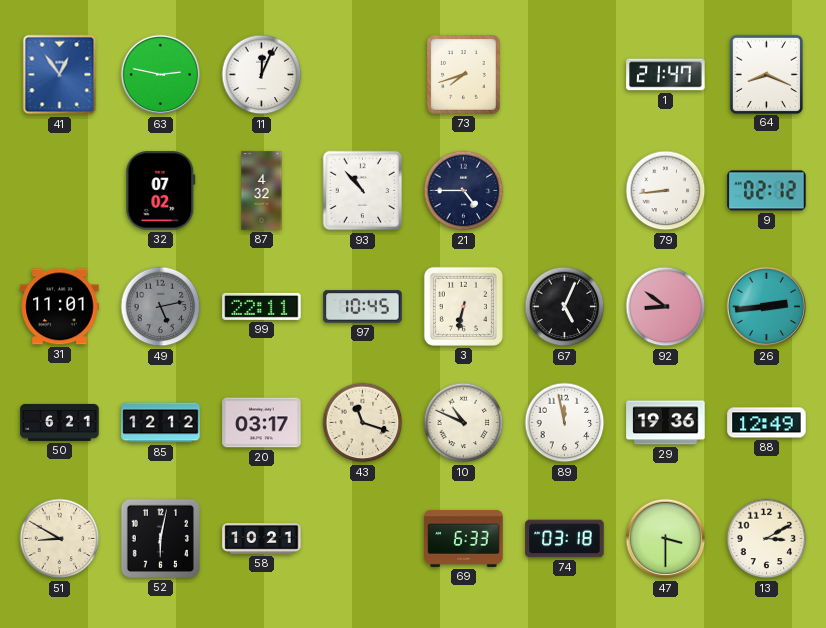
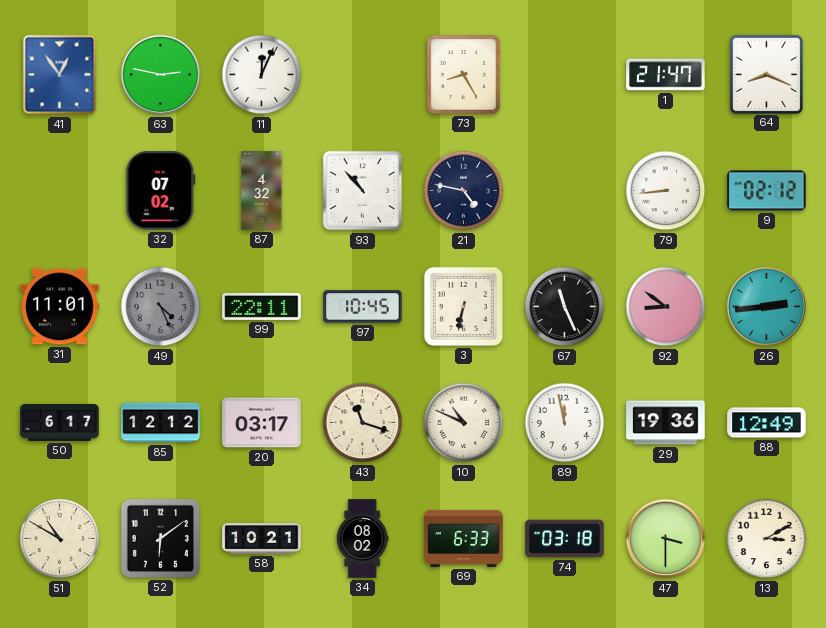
73: 7:42 -> 8:25
21: 4:45 -> 4:47
49: 5:13 -> 4:26
67: 5:04 -> 11:26
50: 6:21 -> 6:17
51: 8:50 -> 10:50
52: 6:02 -> 6:09
34: none -> 08:02
